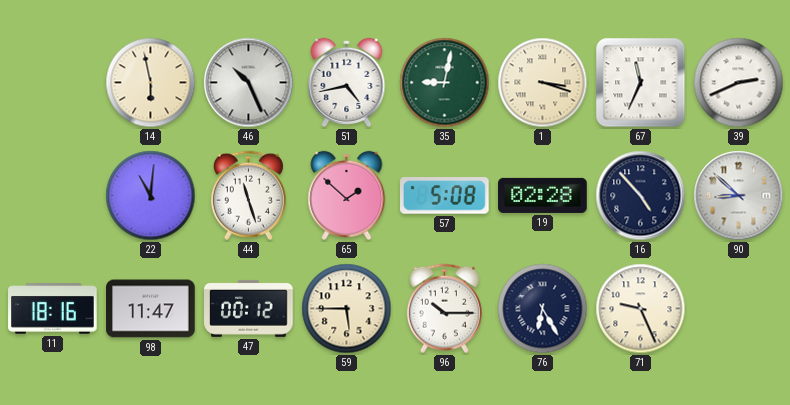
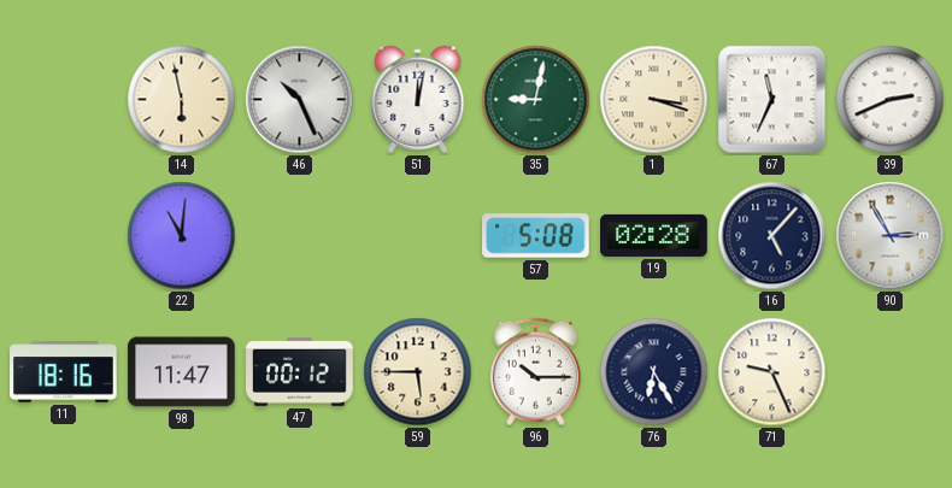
51: 4:43 -> 12:02
44: 11:27 -> none
65: 1:52 -> none
16: 4:53 -> 5:07
90: 8:52 -> 2:55
